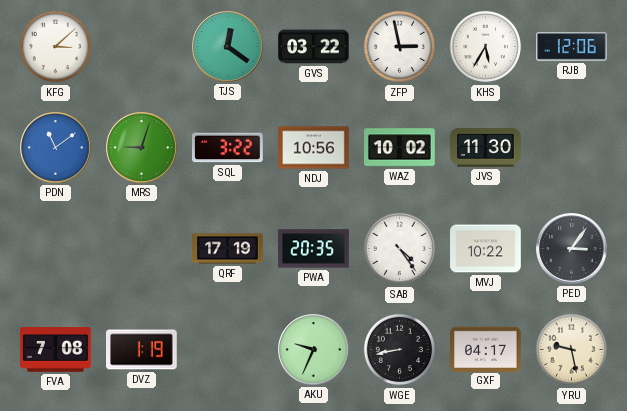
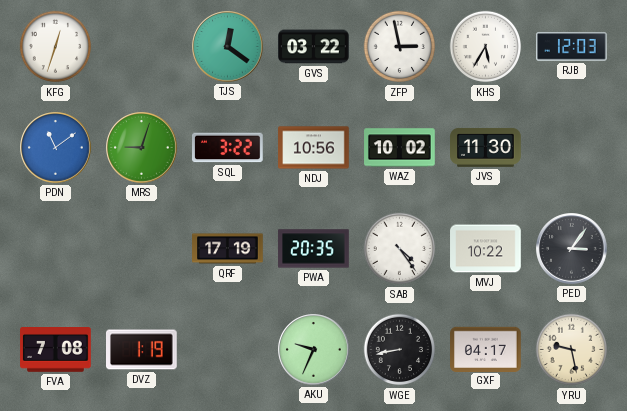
KFG: 3:08 -> 12:33
RJB: 12:06 -> 12:03
